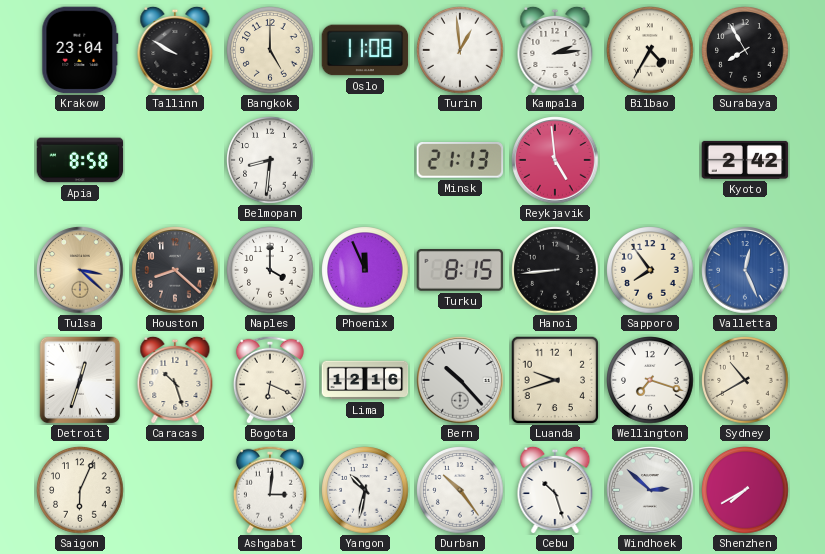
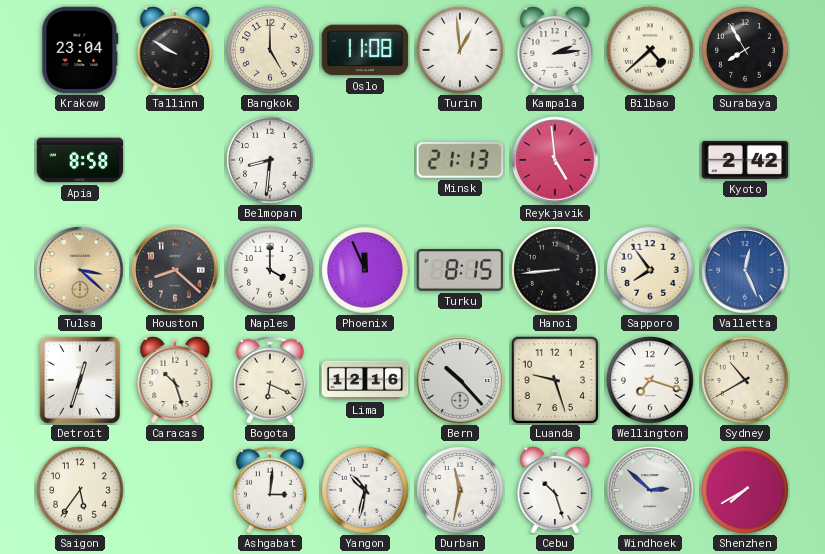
Bilbao: 4:35 -> 4:38
Luanda: 9:42 -> 9:27
Saigon: 6:04 -> 5:36
Durban: 10:24 -> 11:32
